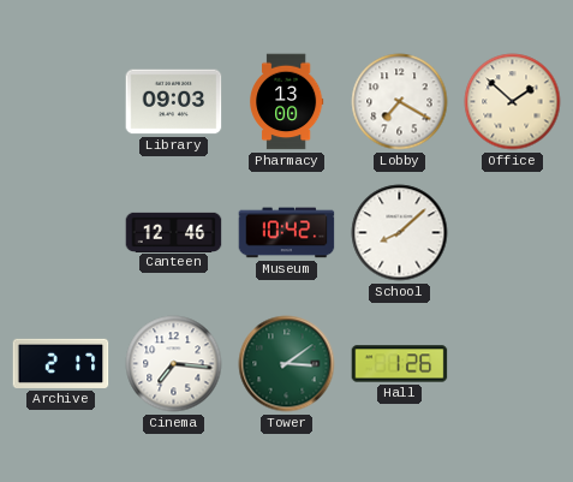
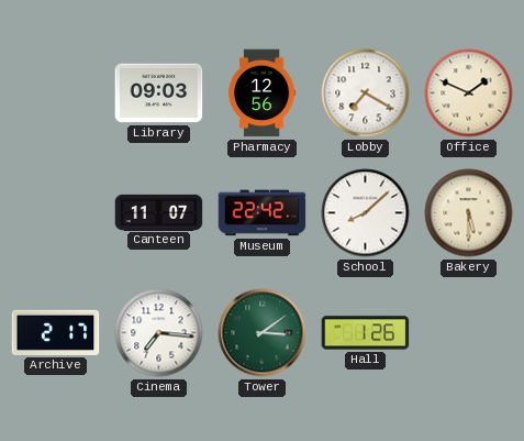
Pharmacy: 13:00 -> 12:56
Office: 1:52 -> 1:49
Canteen: 12:46 -> 11:07
Museum: 10:42 -> 22:42
Bakery: none -> 5:30
